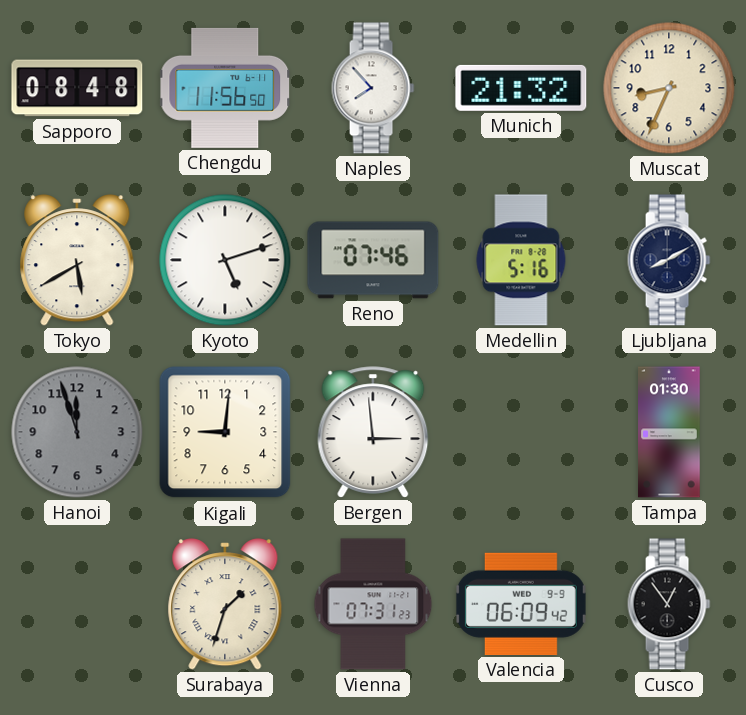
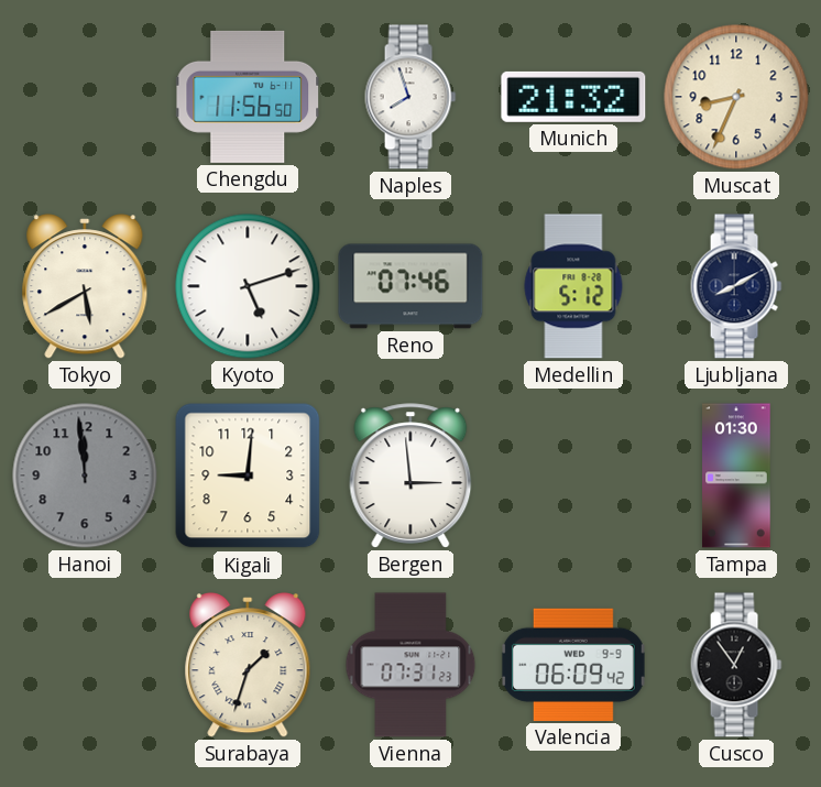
Sapporo: 08:48 -> none
Naples: 7:53 -> 7:57
Medellin: 5:16 -> 5:12
Hanoi: 11:57 -> 11:59
